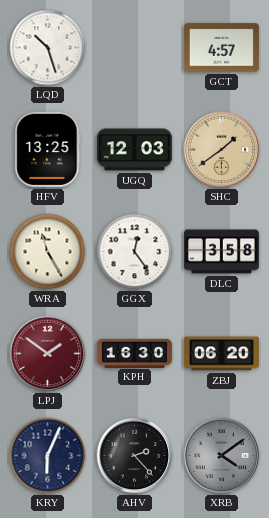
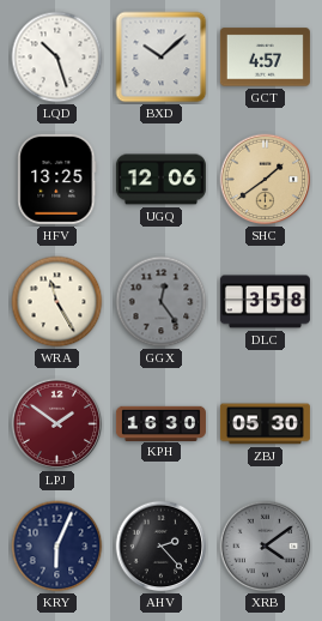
BXD: none -> 10:08
UGQ: 12:03 -> 12:06
GGX dial: white -> grey
ZBJ: 06:20 -> 05:30
